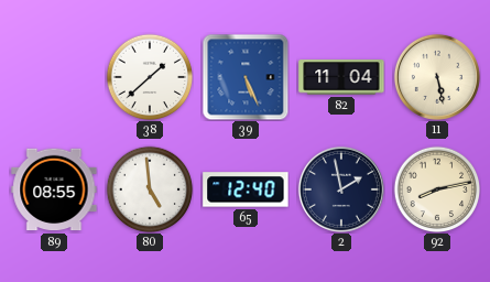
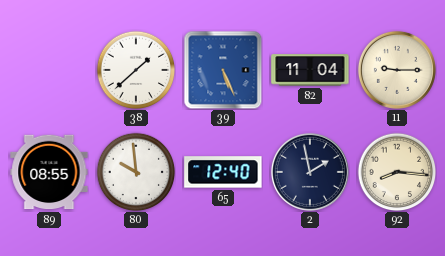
11: 5:28 -> 9:15
80: 4:59 -> 9:59
92: 8:13 -> 8:16
